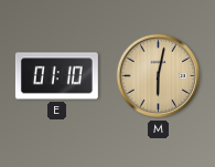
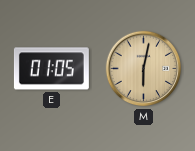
E: 01:10 -> 01:05
